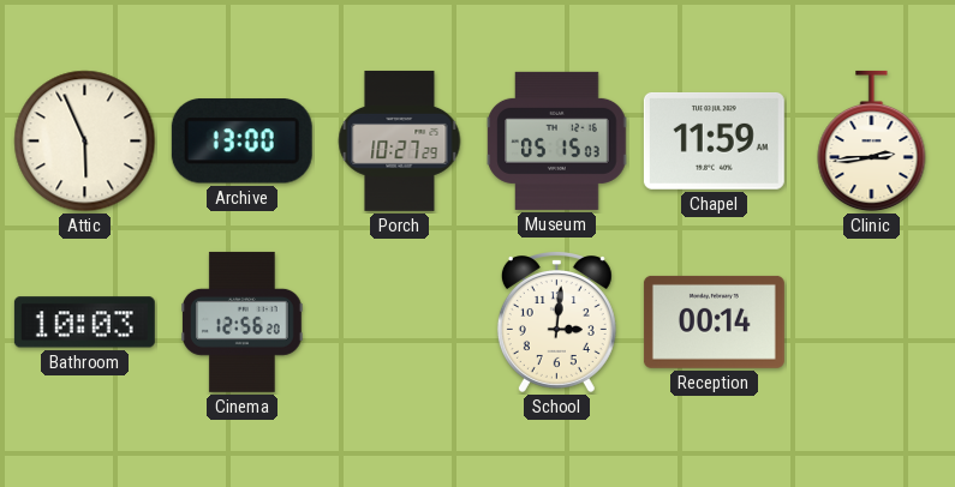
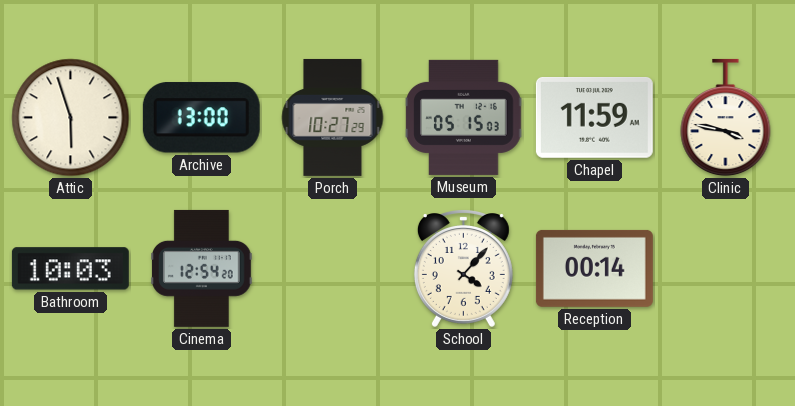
Attic: 5:56 -> 5:57
Clinic: 2:44 -> 3:47
Cinema: 12:56 -> 12:54
School: 3:01 -> 4:07
